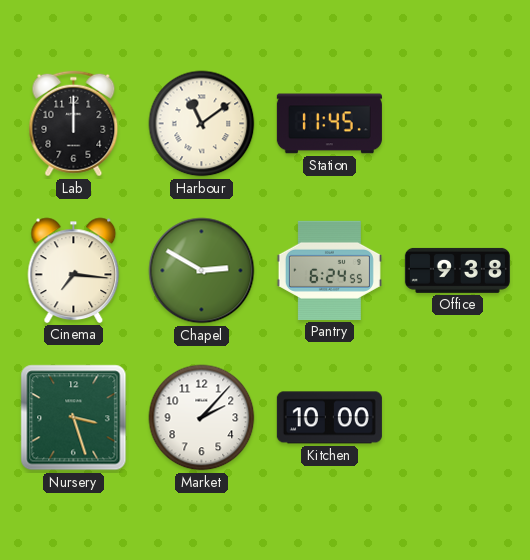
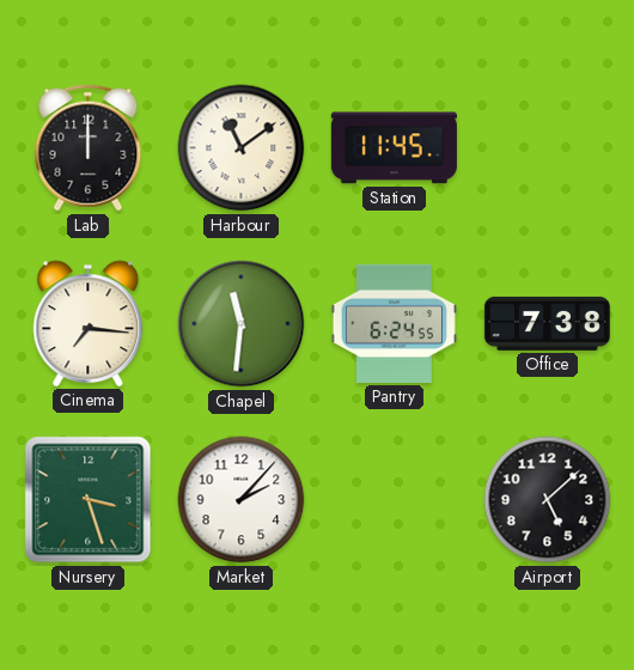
Chapel: 2:50 -> 11:31
Office: 9:38 -> 7:38
Kitchen: 10:00 -> none
Airport: none -> 5:08
